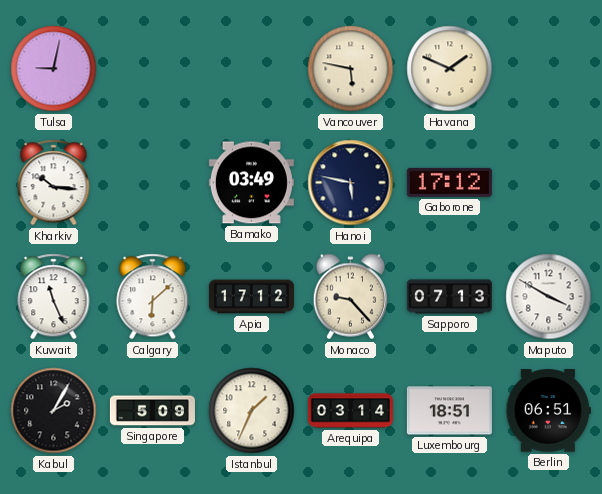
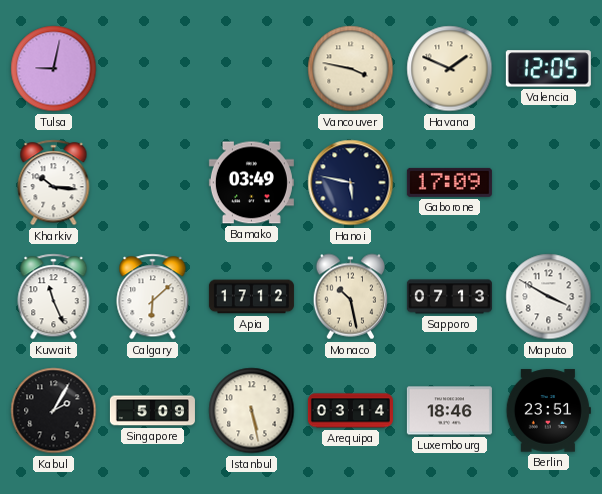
Vancouver: 5:47 -> 3:47
Valencia: none -> 12:05
Gaborone: 17:12 -> 17:09
Monaco: 9:23 -> 10:28
Istanbul: 1:34 -> 5:28
Luxembourg: 18:51 -> 18:46
Berlin: 06:51 -> 23:51
